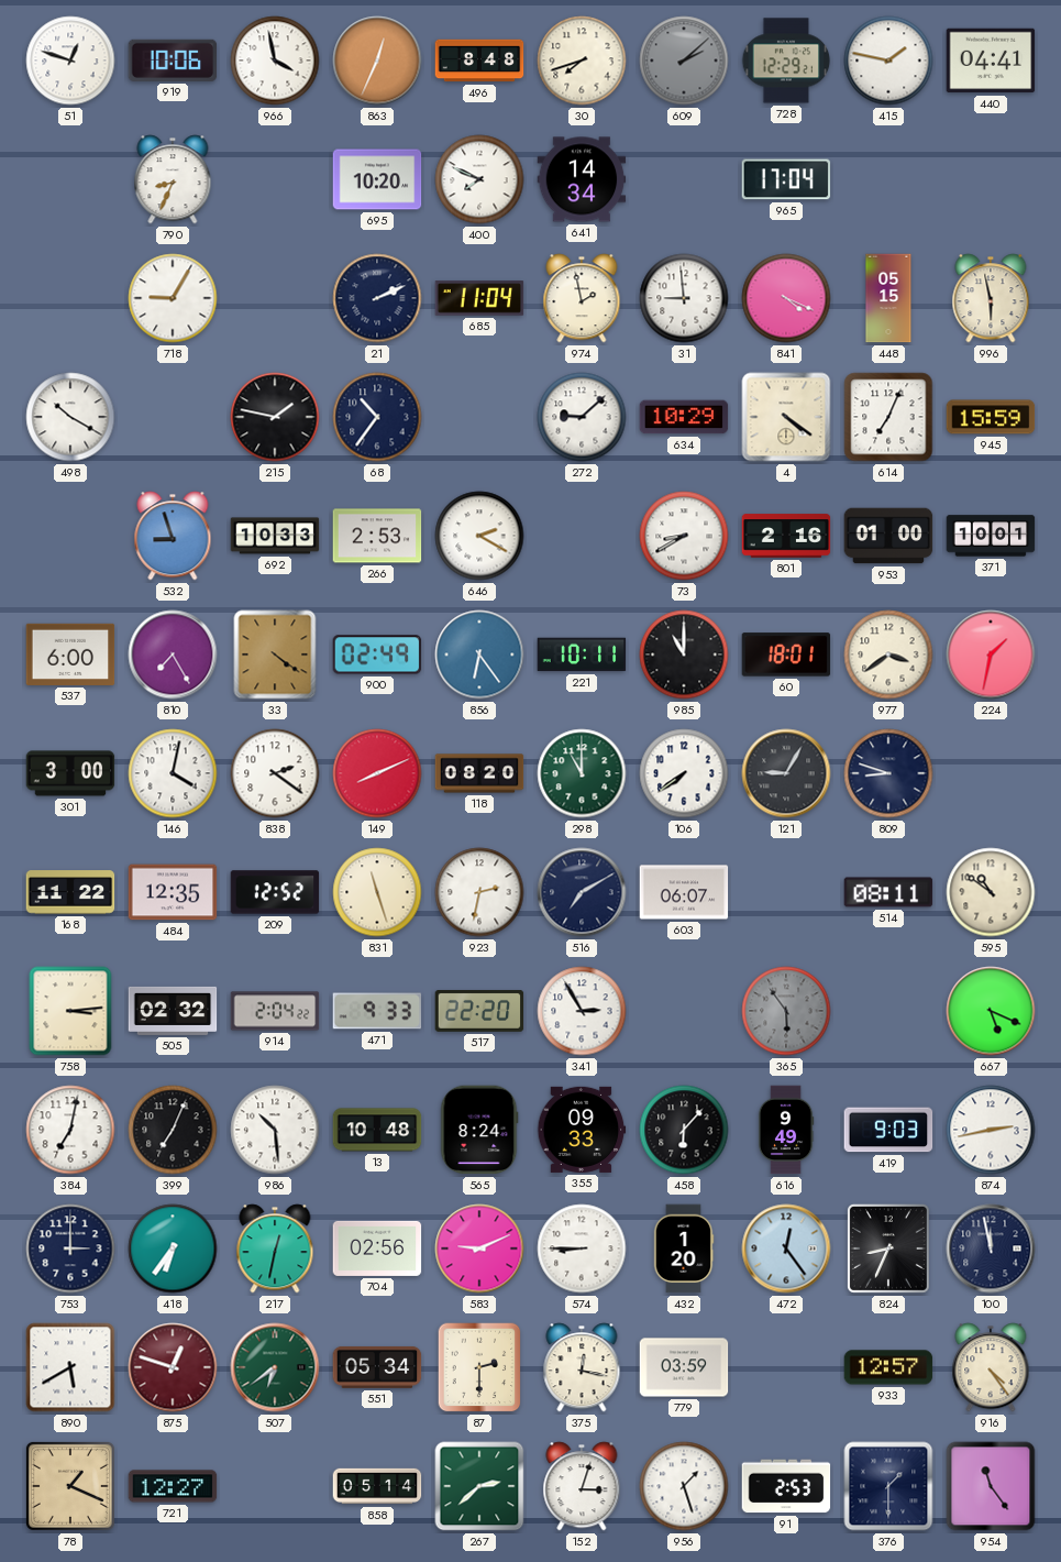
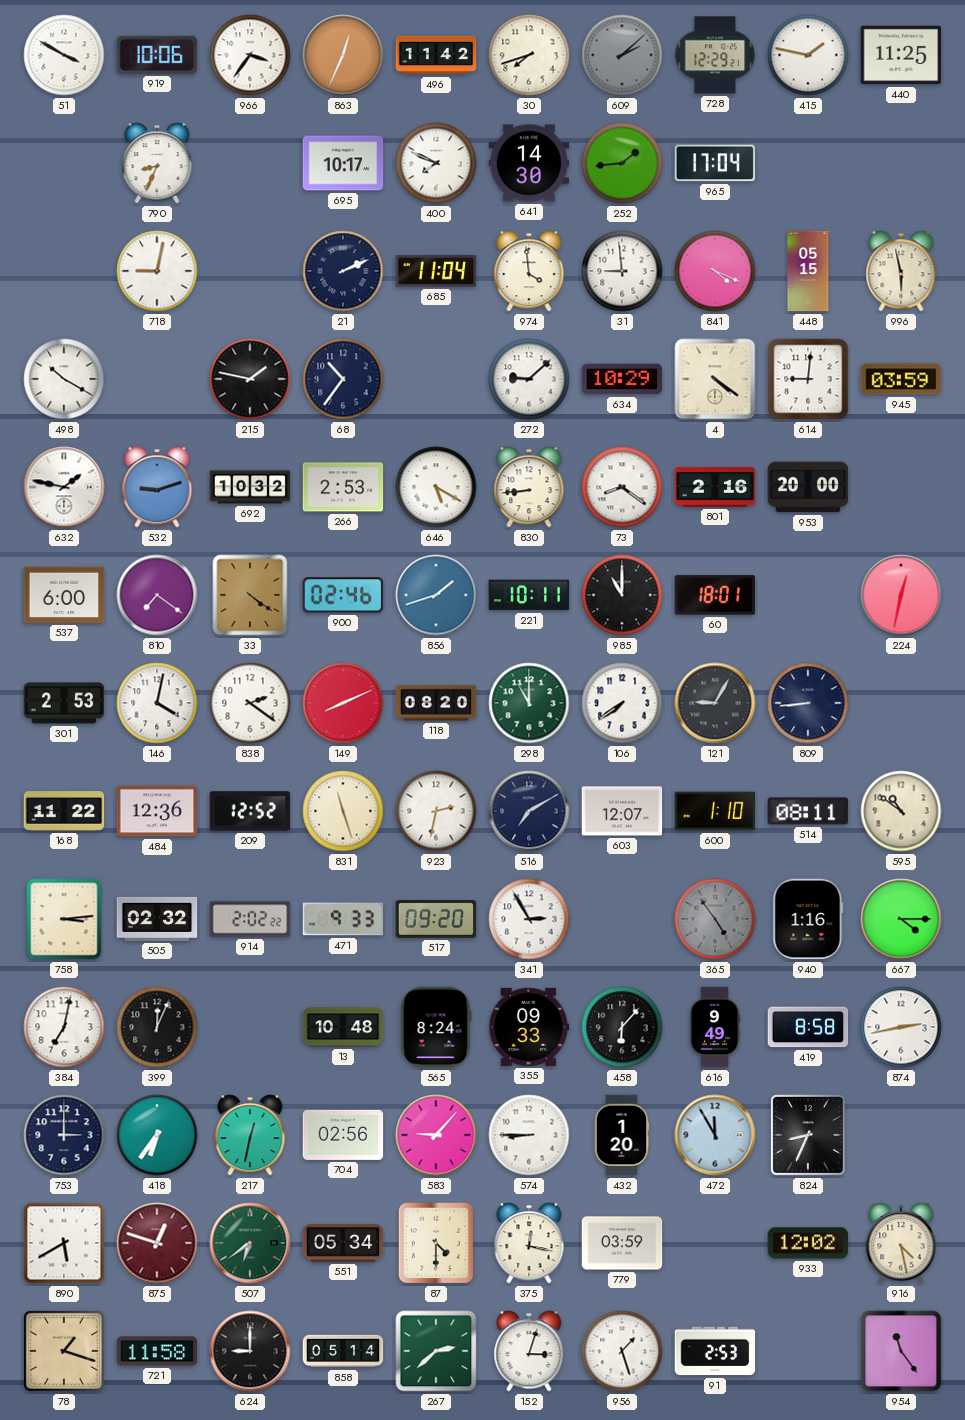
51: 12:48 -> 3:50
966: 3:58 -> 3:36
496: 8:48 -> 11:42
440: 04:41 -> 11:25
695: 10:20 -> 10:17
641: 14:34 -> 14:30
252: none -> 1:44
718: 9:05 -> 9:02
974: 1:58 -> 3:59
614: 7:04 -> 9:01
945: 15:59 -> 03:59
632: none -> 1:47
532: 8:57 -> 9:12
692: 10:33 -> 10:32
646: 2:20 -> 5:20
830: none -> 8:44
73: 8:40 -> 8:21
953: 01:00 -> 20:00
371: 10:01 -> none
810: 7:25 -> 7:21
900: 02:49 -> 02:46
856: 6:24 -> 1:42
977: 3:39 -> none
224: 1:32 -> 12:32
301: 3:00 -> 2:53
809: 8:48 -> 8:44
484: 12:35 -> 12:36
603: 06:07 -> 12:07
600: none -> 1:10
914: 2:04 -> 2:02
517: 22:20 -> 09:20
365: 5:54 -> 4:54
940: none -> 1:16
667: 5:19 -> 4:15
399: 7:04 -> 12:04
986: 10:29 -> none
419: 9:03 -> 8:58
583: 9:11 -> 9:07
472: 12:24 -> 11:55
100: 11:58 -> none
87: 2:30 -> 4:30
933: 12:57 -> 12:02
916: 4:24 -> 4:28
78: 1:19 -> 1:18
721: 12:27 -> 11:58
624: none -> 9:00
376: 1:30 -> none
